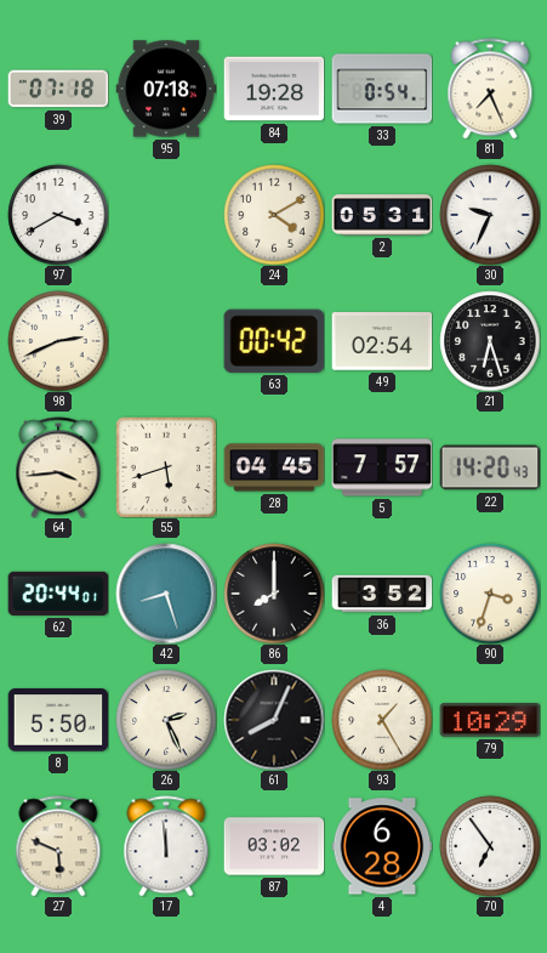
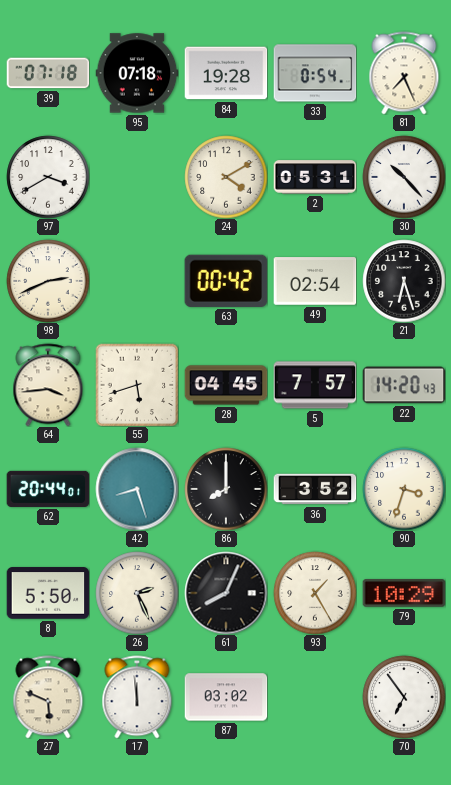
30: 9:34 -> 10:23
4: 6:28 -> none
